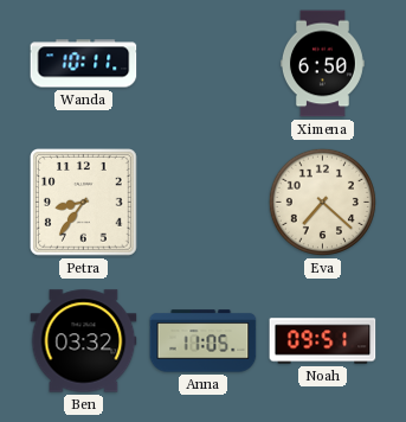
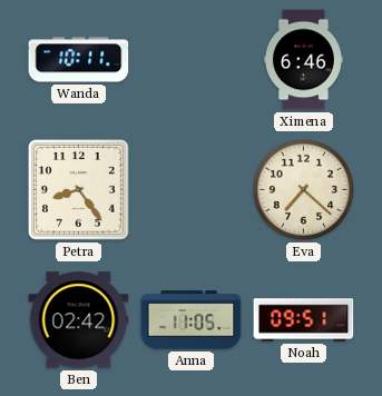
Ximena: 6:50 -> 6:46
Petra: 8:36 -> 8:24
Ben: 03:32 -> 02:42
